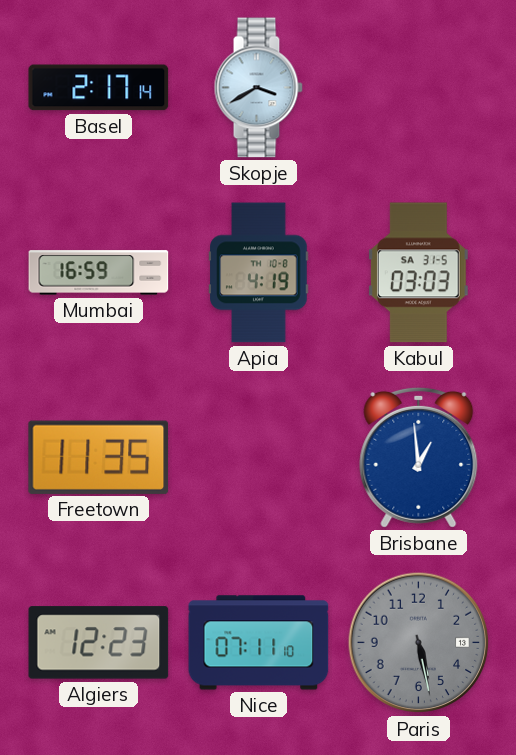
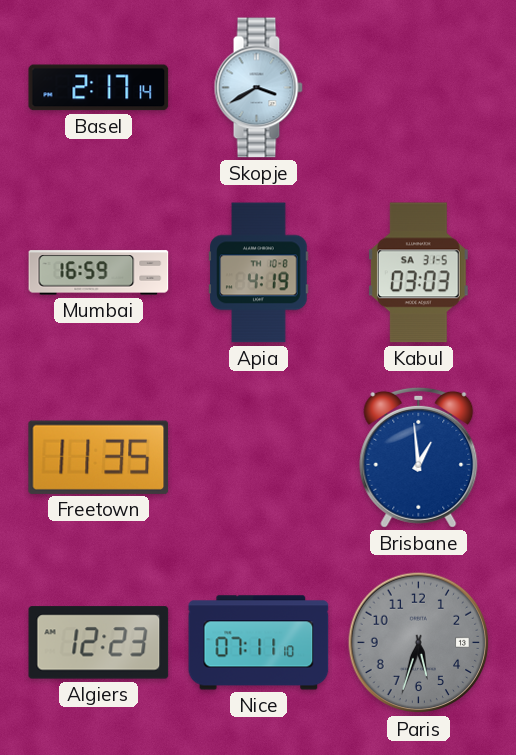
Paris: 5:28 -> 5:33
